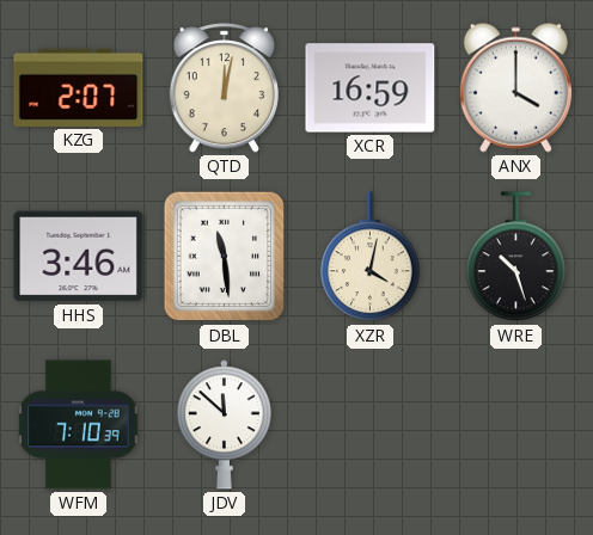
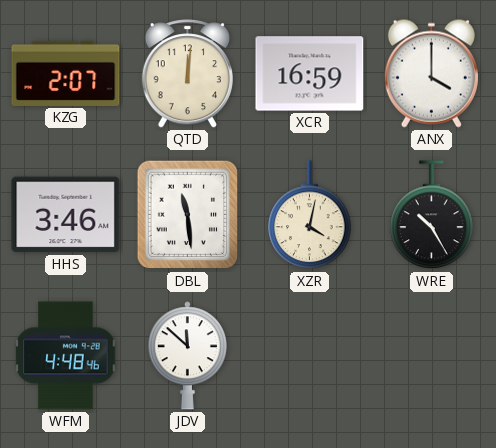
QTD: 12:02 -> 12:01
WRE: 10:27 -> 10:25
WFM: 7:10 -> 4:48
